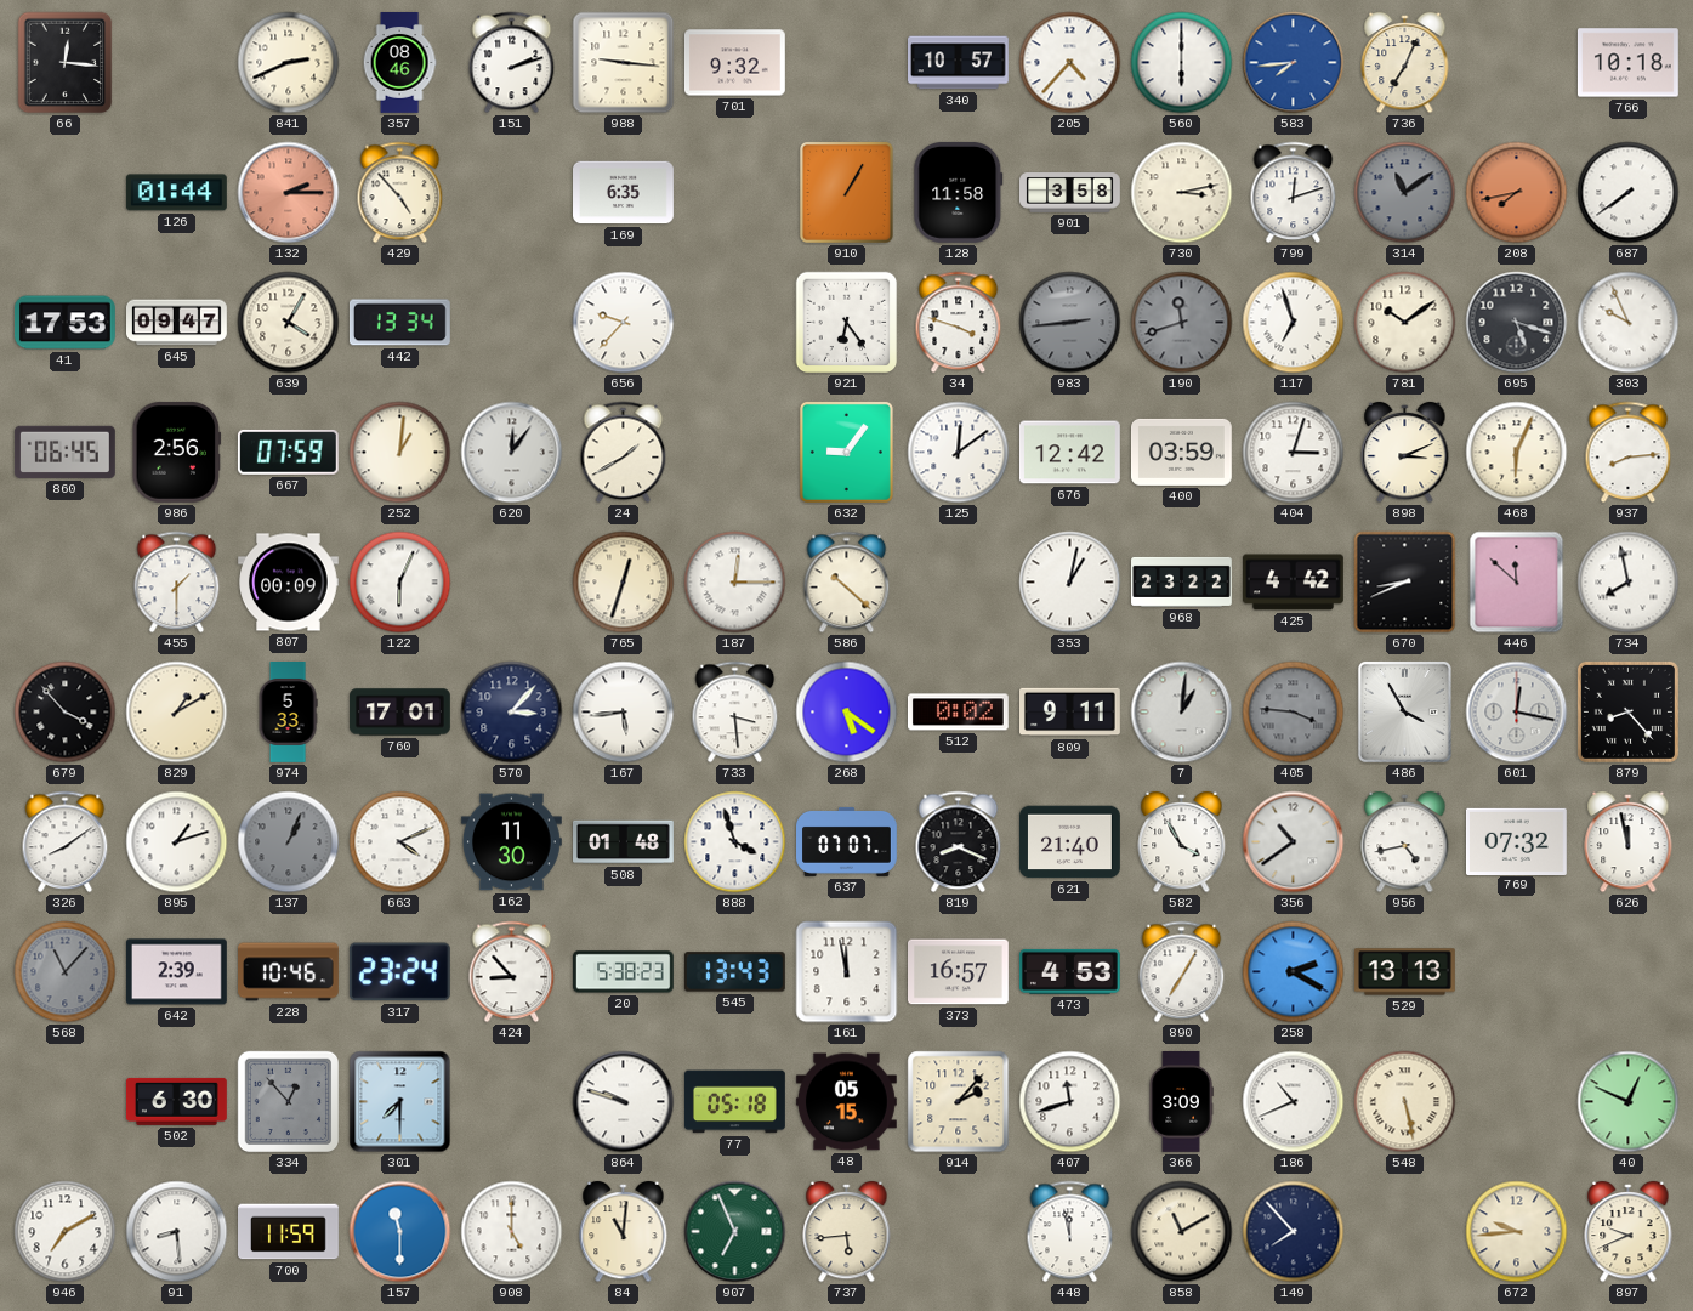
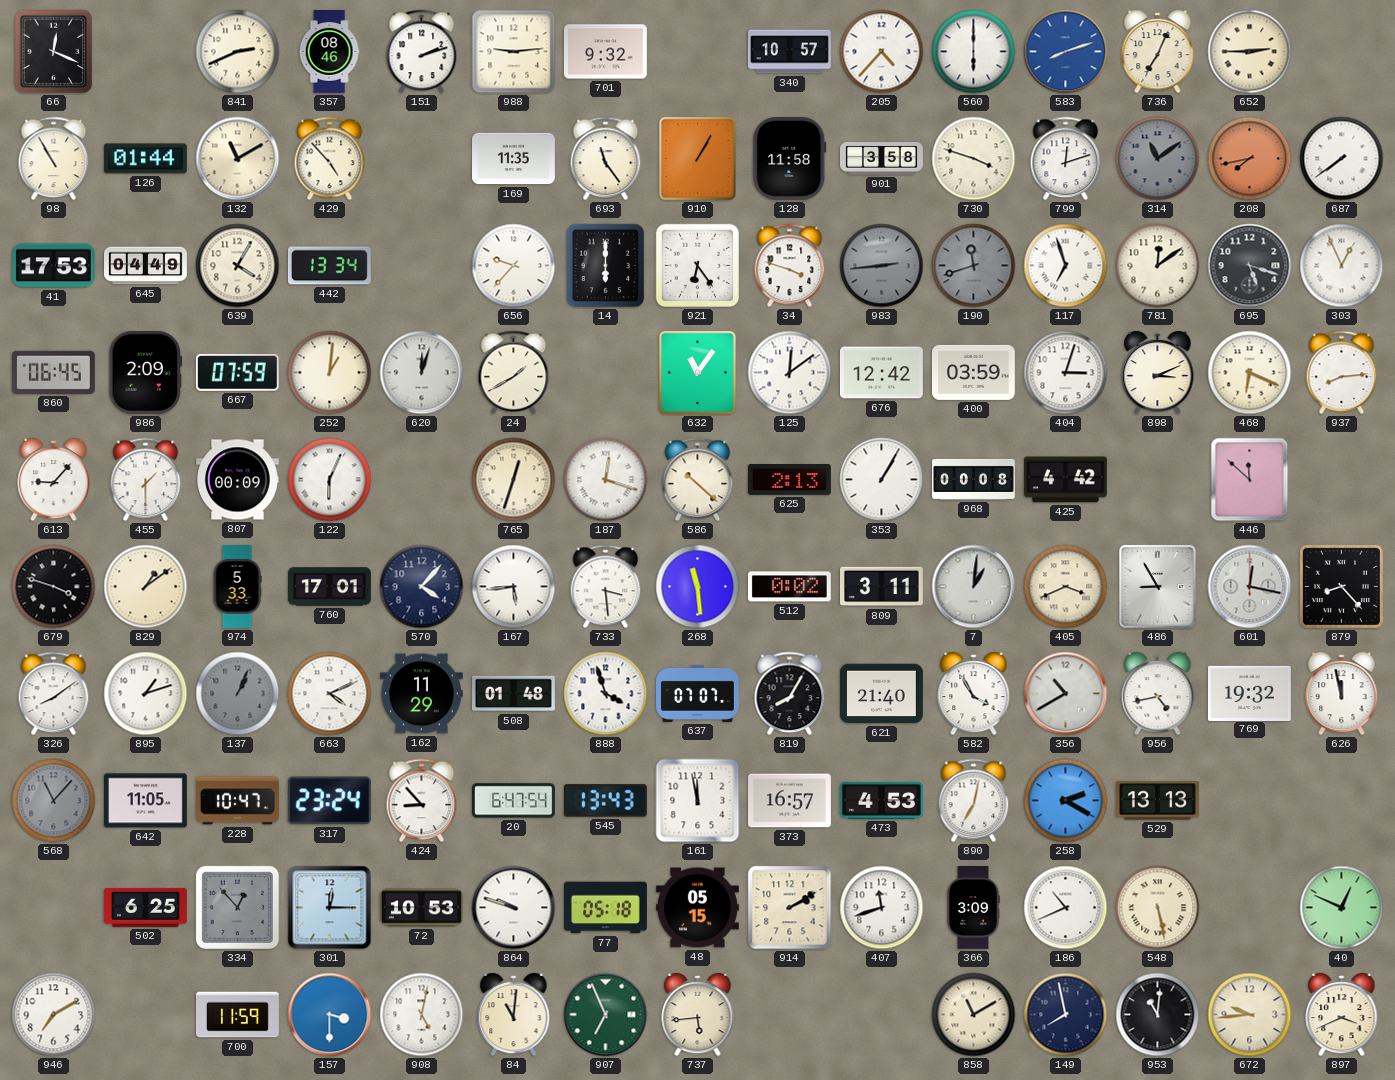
66: 12:16 -> 12:19
988: 9:16 -> 9:14
583: 7:44 -> 8:12
652: none -> 2:45
766: 10:18 -> none
98: none -> 10:55
132: 2:15 -> 11:10
132 dial: salmon -> cream
169: 6:35 -> 11:35
693: none -> 11:24
730: 3:13 -> 3:48
645: 09:47 -> 04:49
14: none -> 6:00
781: 10:09 -> 12:09
303: 9:56 -> 12:56
986: 2:56 -> 2:09
620: 12:06 -> 12:03
632: 9:06 -> 11:06
468: 6:04 -> 6:19
613: none -> 9:07
187: 12:15 -> 12:18
625: none -> 2:13
353: 1:02 -> 1:05
968: 23:22 -> 00:08
670: 8:41 -> none
734: 7:58 -> none
679: 3:53 -> 3:48
829: 1:10 -> 1:09
570: 3:07 -> 4:07
268: 5:21 -> 11:29
809: 9:11 -> 3:11
405: 3:46 -> 3:41
405 dial: grey -> cream
486: 3:55 -> 8:55
162: 11:30 -> 11:29
819: 8:19 -> 8:05
356: 10:39 -> 10:40
769: 07:32 -> 19:32
642: 2:39 -> 11:05
228: 10:46 -> 10:47
20: 5:38 -> 6:47
890: 7:05 -> 7:02
502: 6:30 -> 6:25
301: 7:30 -> 12:15
72: none -> 10:53
914: 2:07 -> 2:10
91: 8:29 -> none
157: 11:30 -> 3:30
908: 5:00 -> 5:02
448: 11:58 -> none
149: 7:53 -> 7:58
953: none -> 11:01
897: 9:41 -> 3:41
